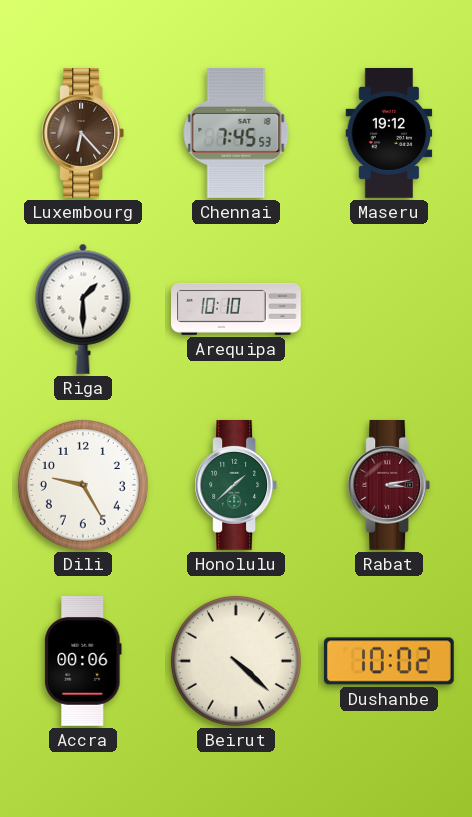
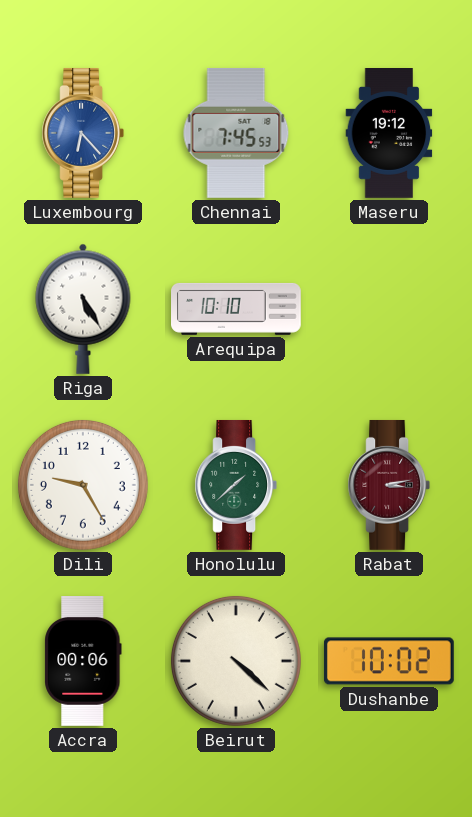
Luxembourg dial: brown -> blue
Riga: 1:30 -> 5:25
